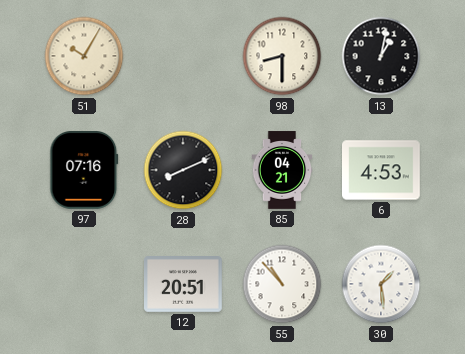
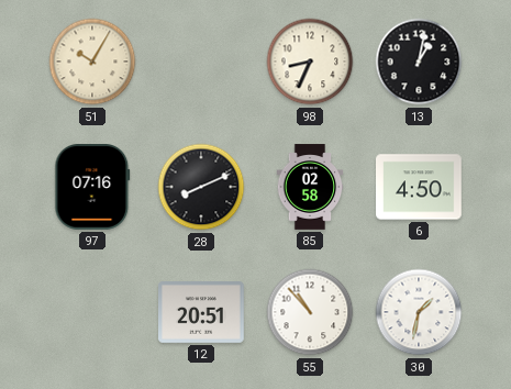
98: 8:30 -> 8:34
85: 04:21 -> 02:58
6: 4:53 -> 4:50
30: 1:29 -> 1:32
